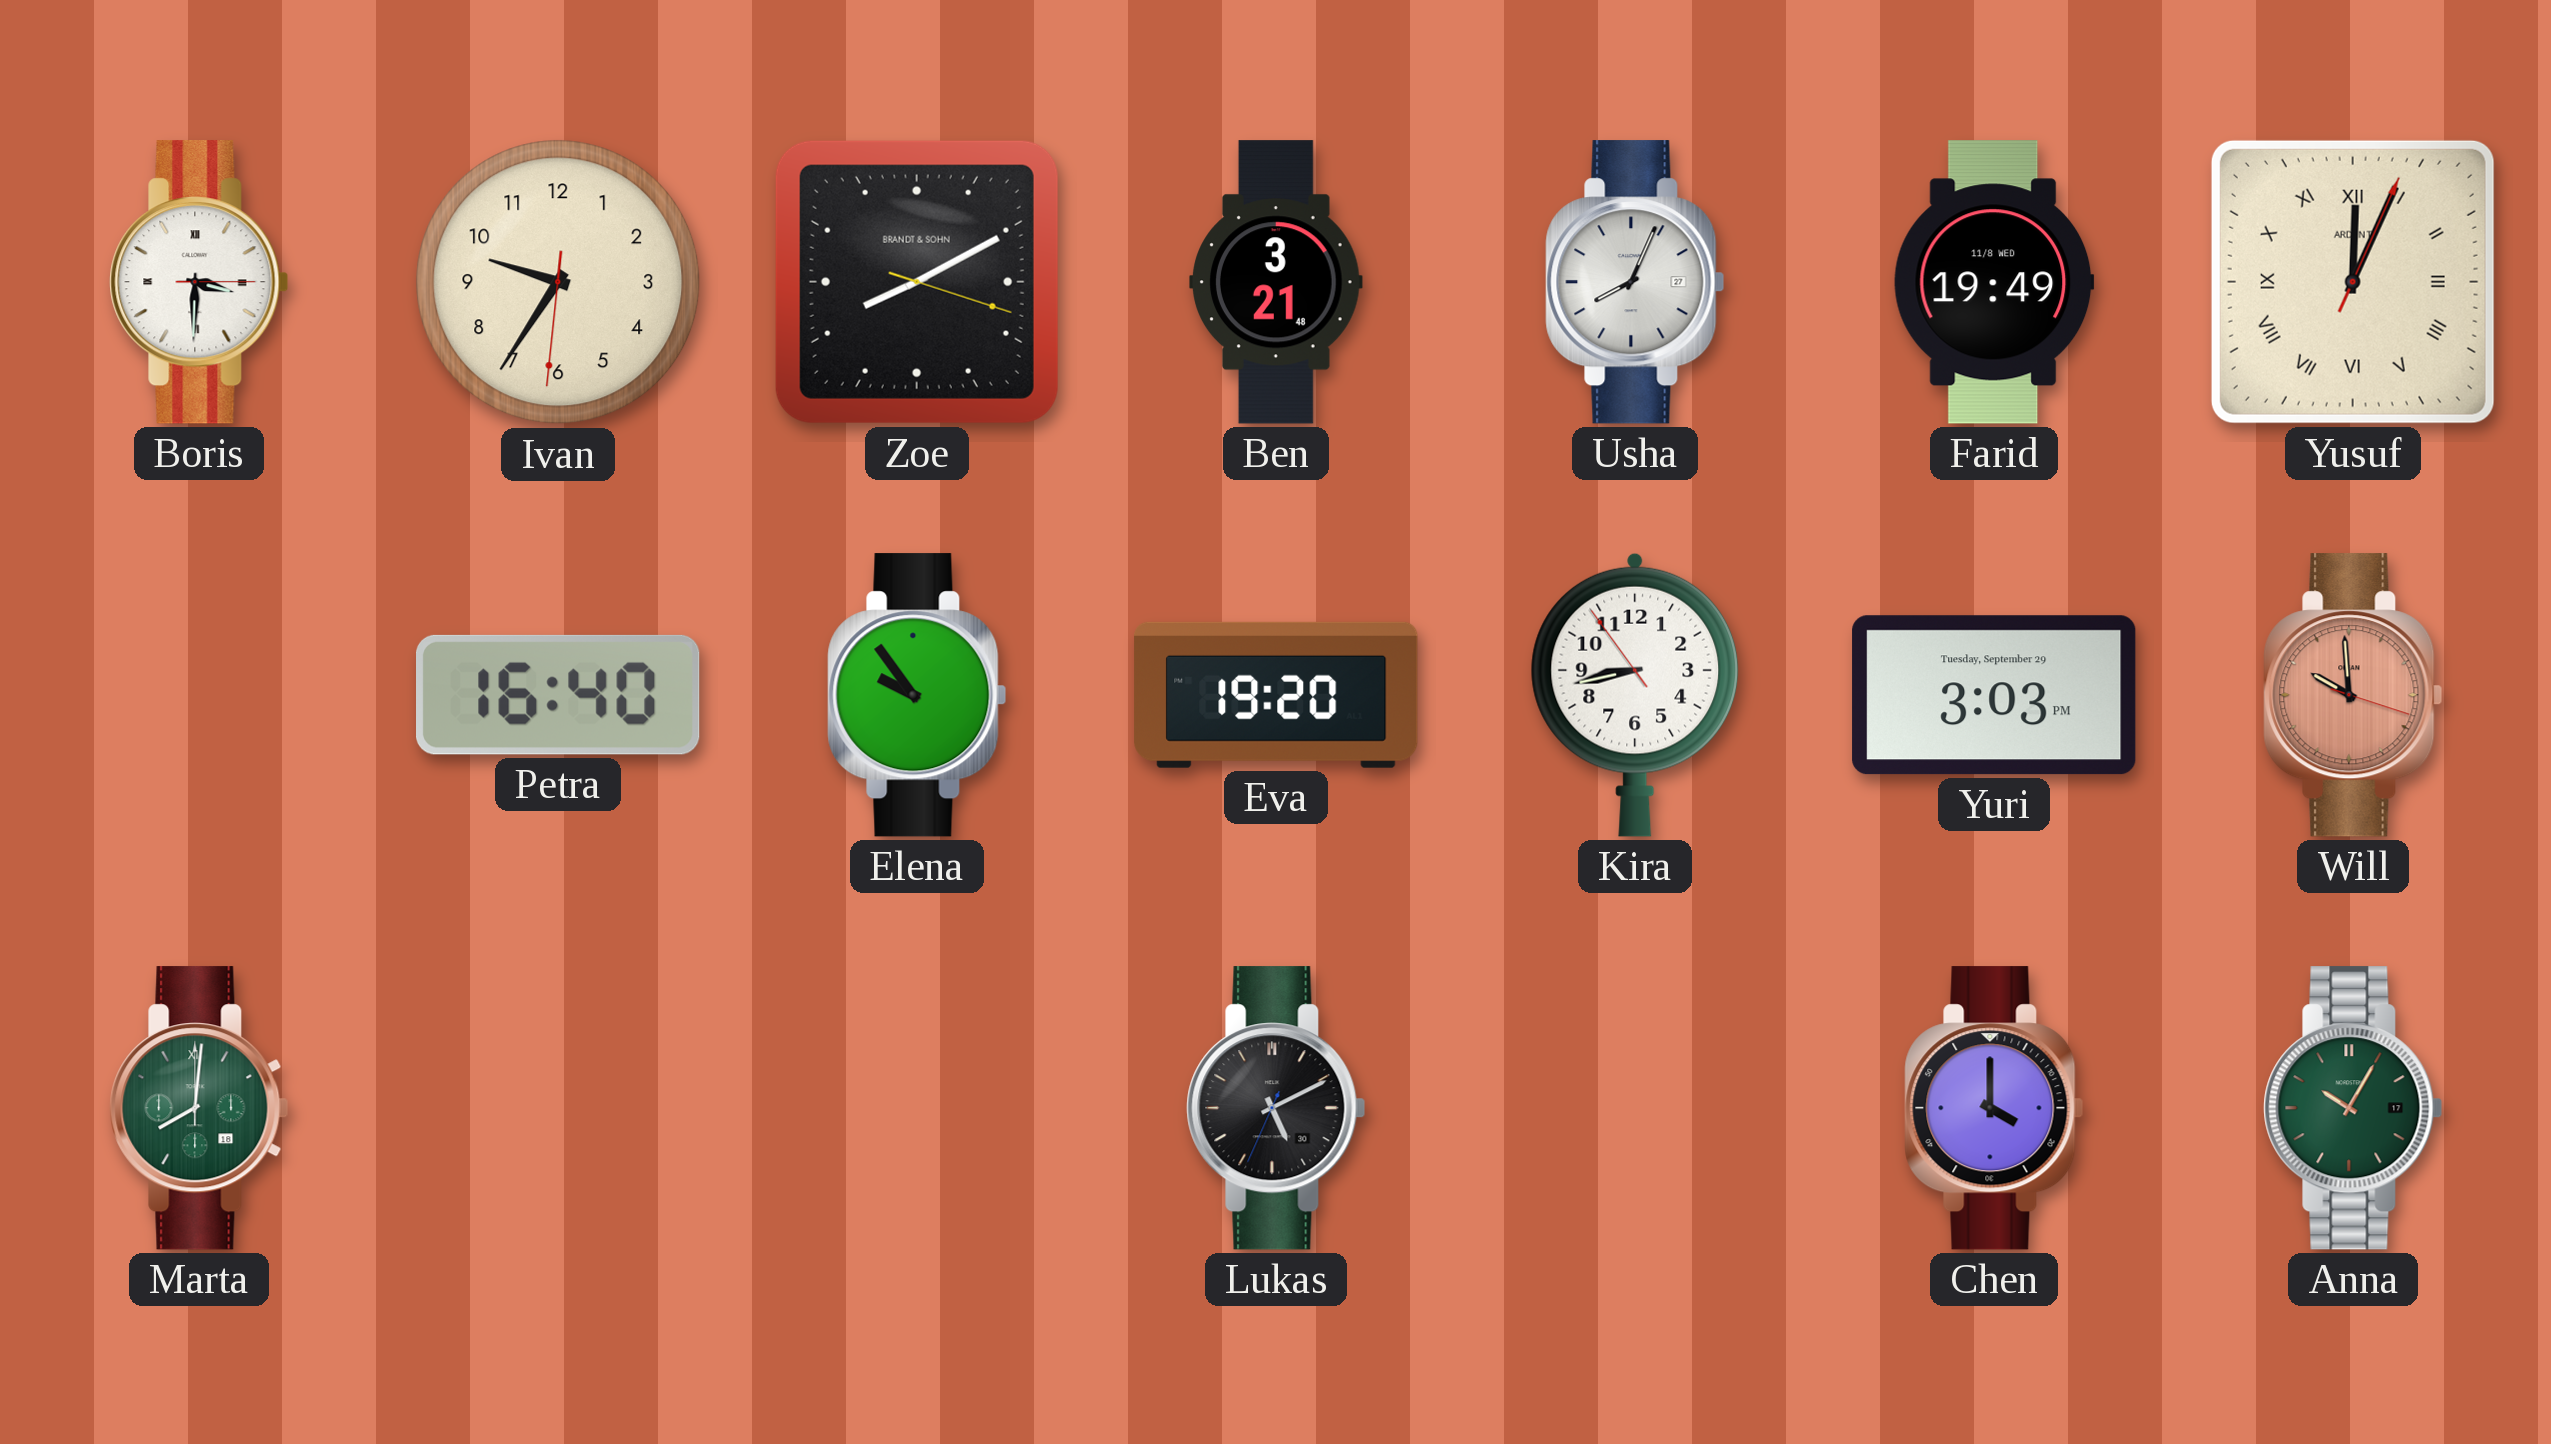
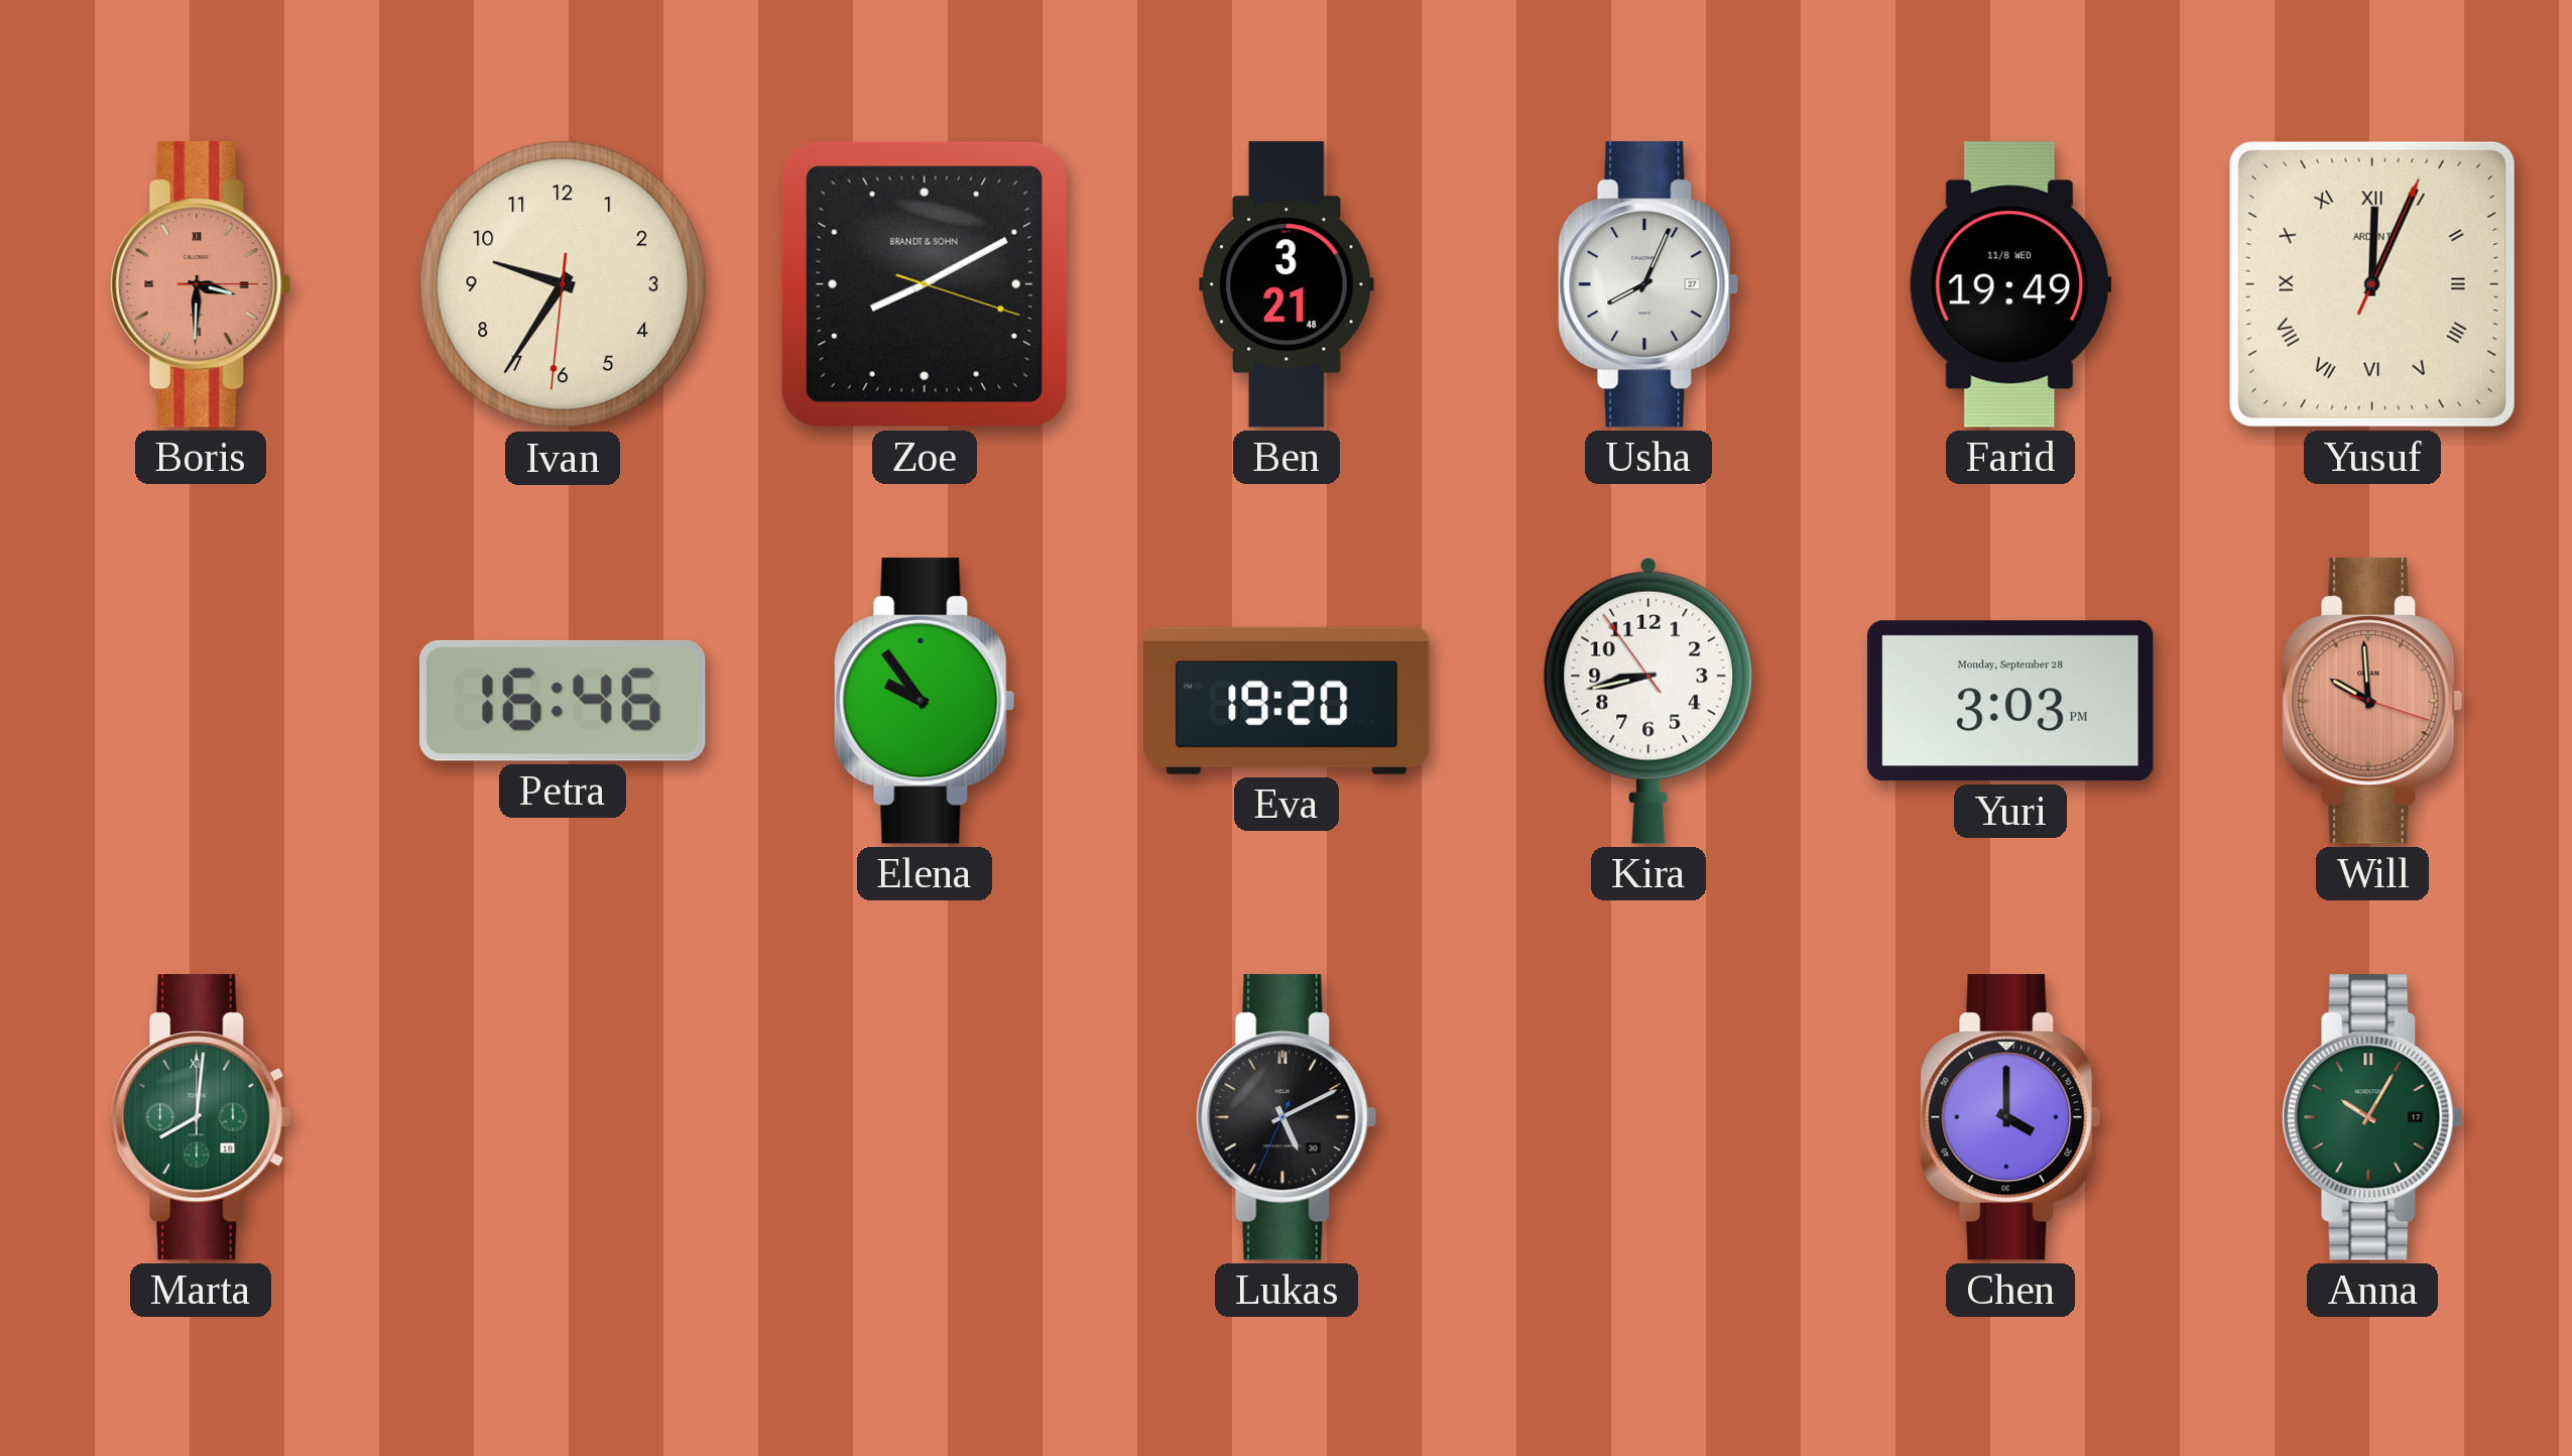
Boris dial: white -> salmon
Petra: 16:40 -> 16:46
Yuri date: Tuesday, September 29 -> Monday, September 28
